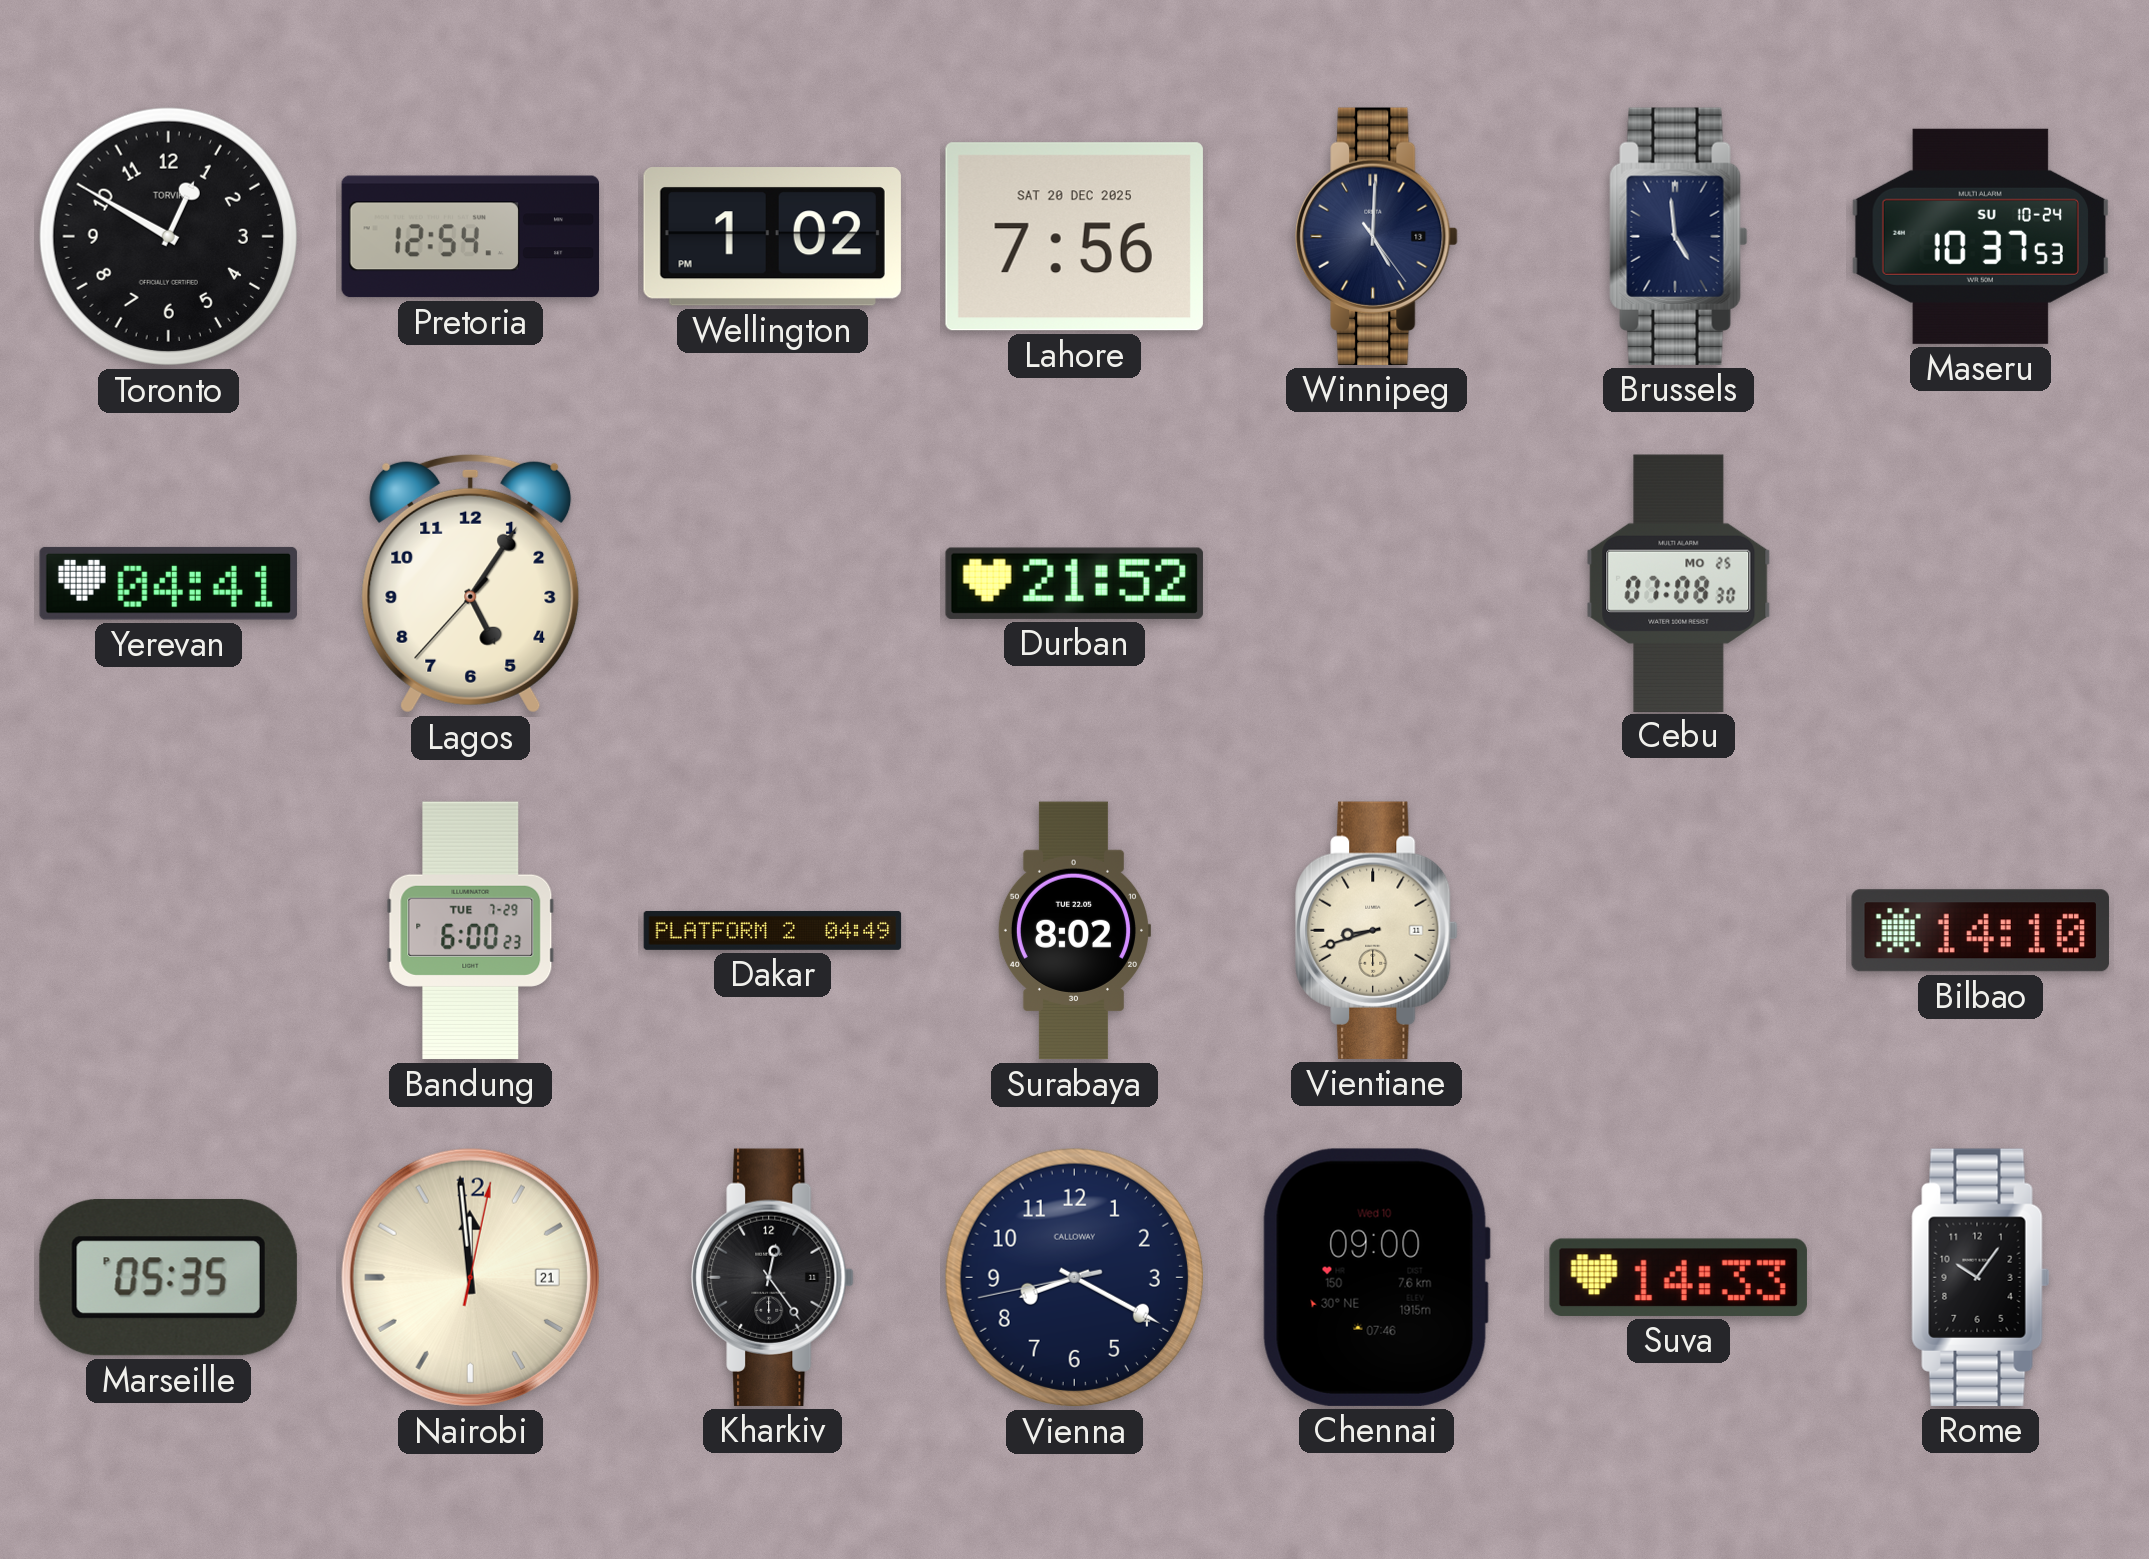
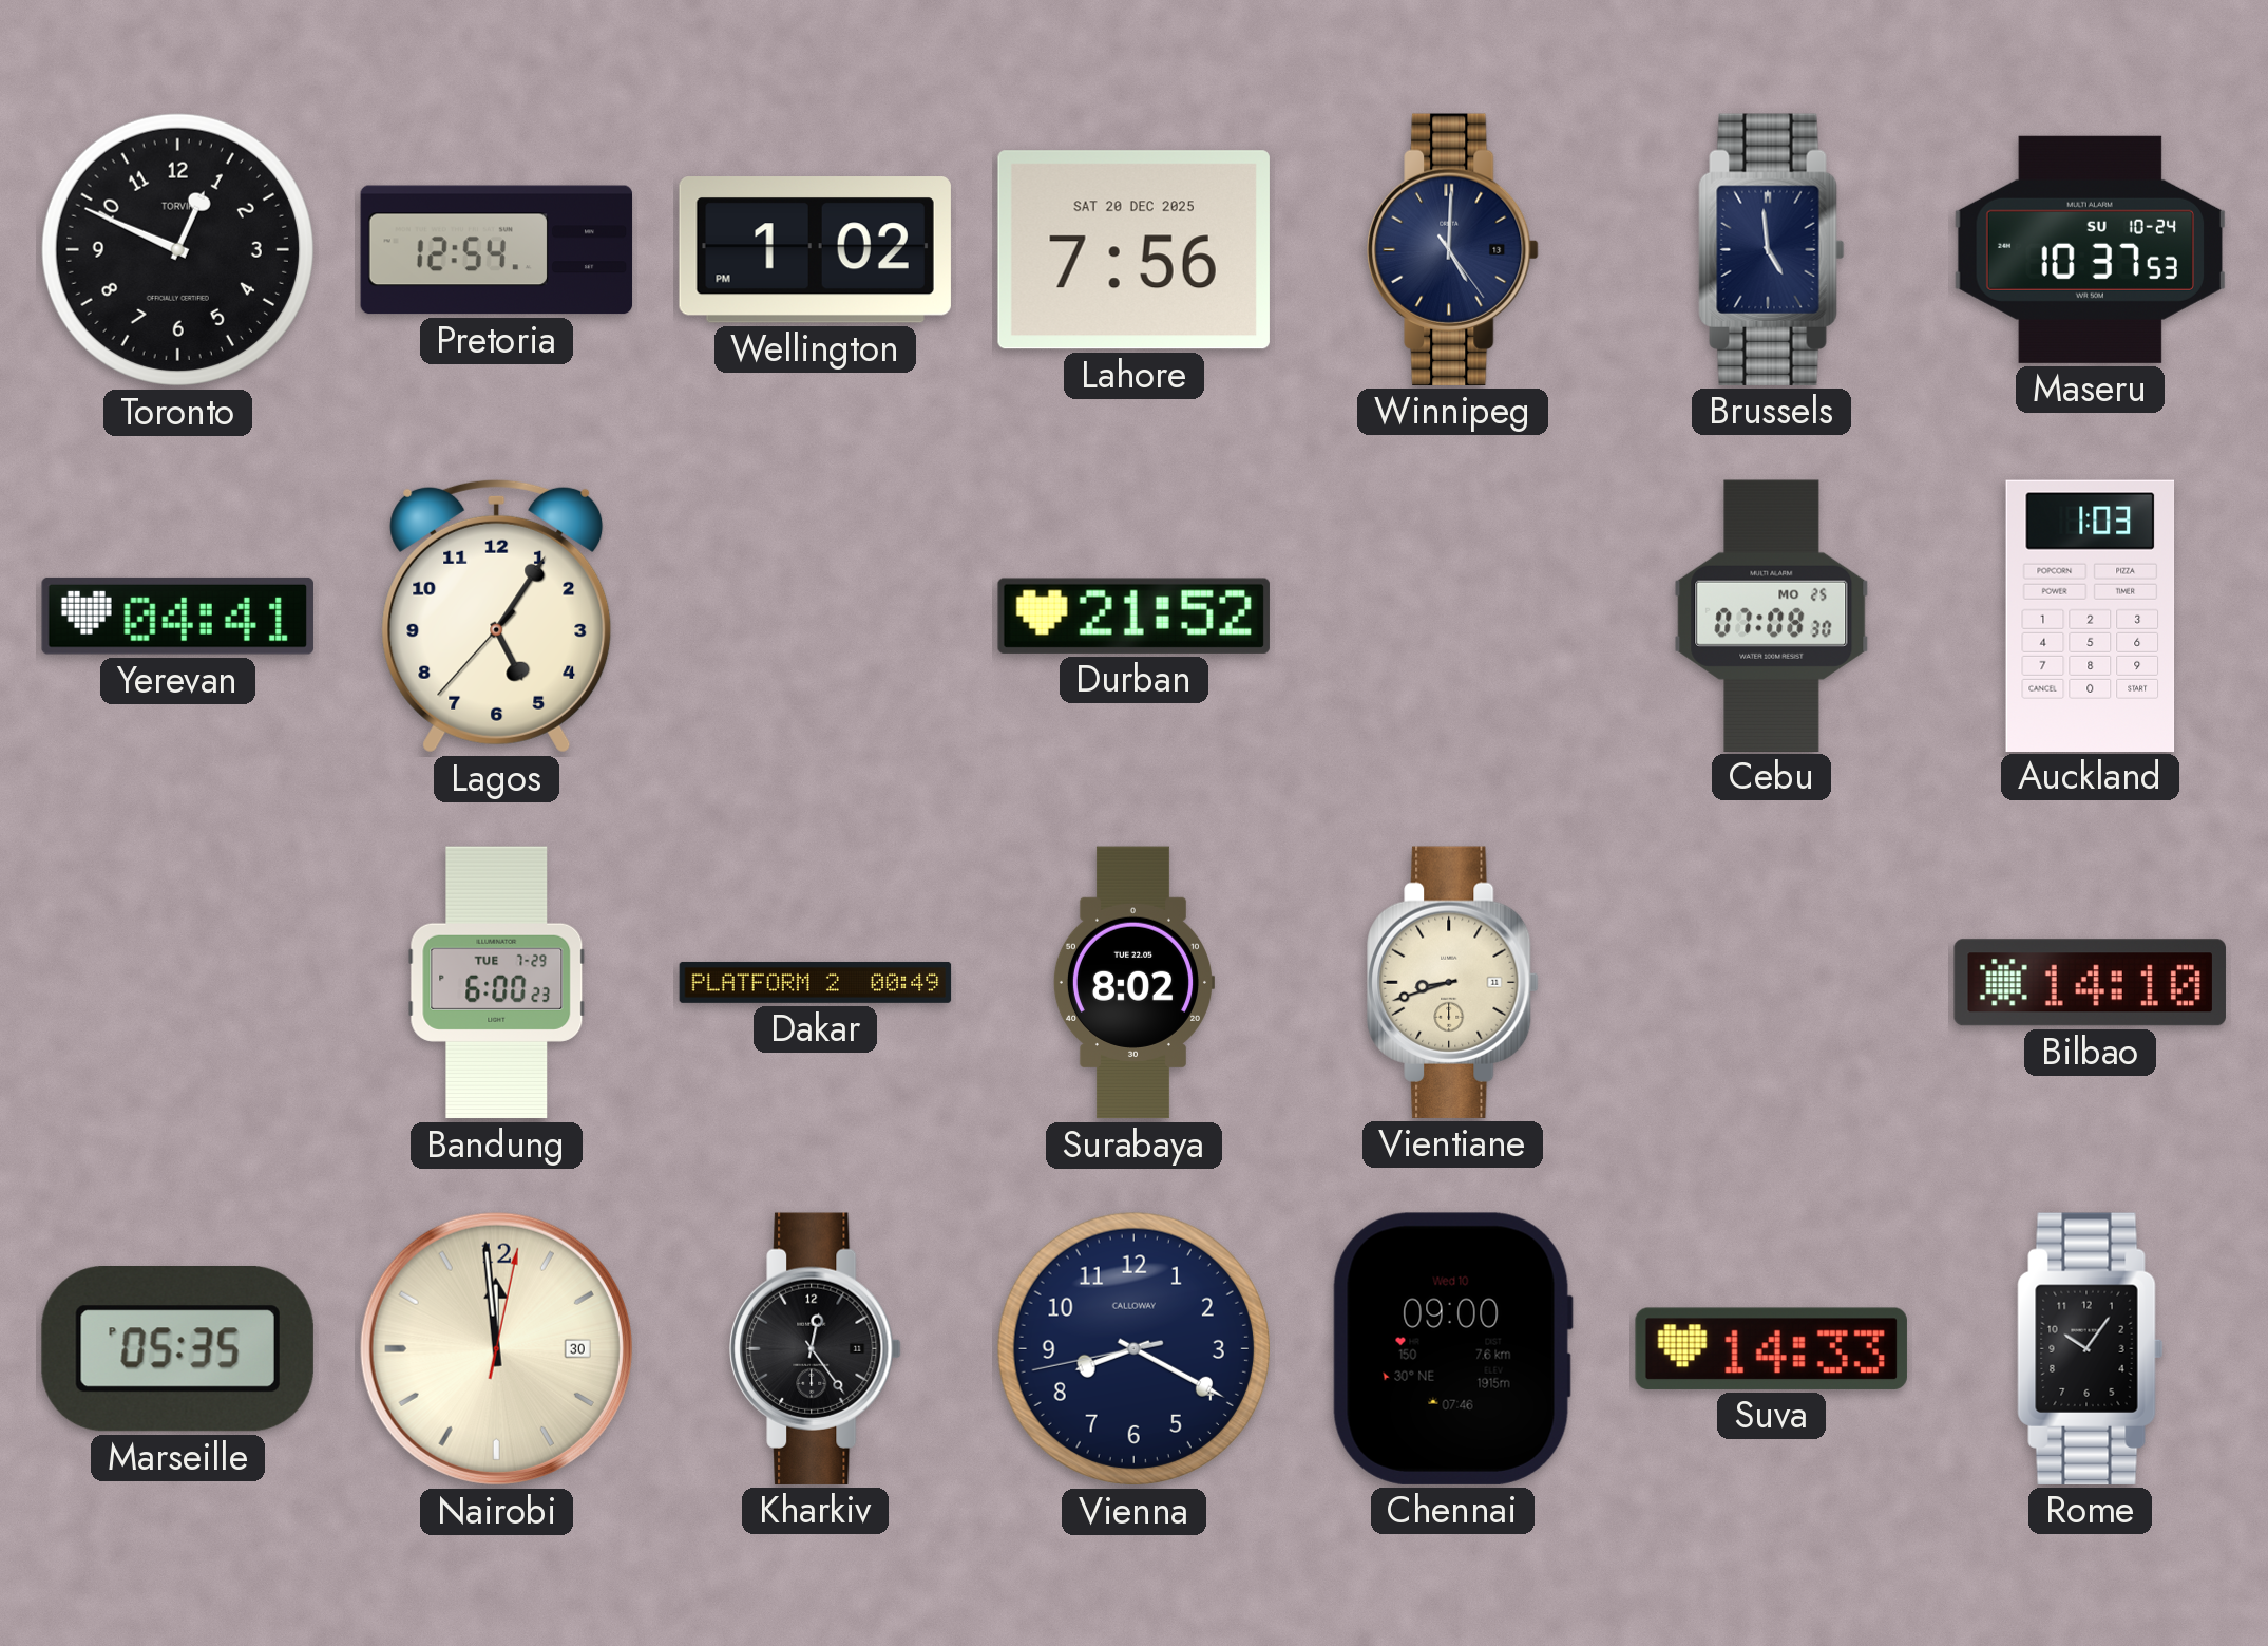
Toronto: 12:50 -> 12:49
Auckland: none -> 1:03
Dakar: 04:49 -> 00:49
Nairobi date: 21 -> 30
